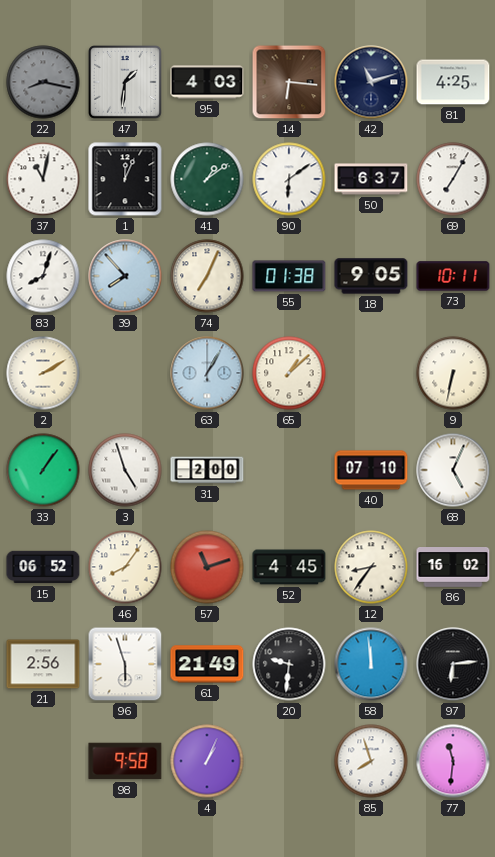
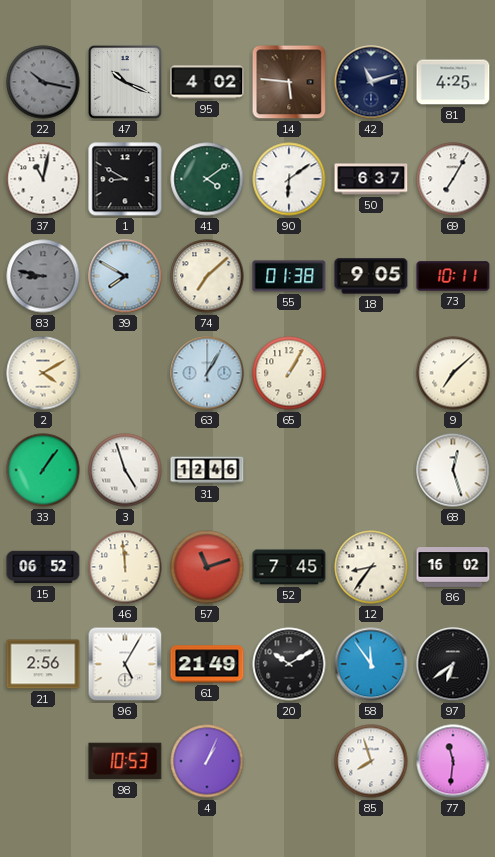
22: 8:17 -> 10:17
47: 1:31 -> 10:19
95: 4:03 -> 4:02
14: 6:16 -> 5:46
1: 12:04 -> 8:50
41: 1:09 -> 4:09
83: 8:03 -> 8:47
83 dial: white -> grey
39: 7:53 -> 7:50
74: 7:04 -> 7:08
2: 2:10 -> 4:10
65: 1:08 -> 1:05
9: 6:32 -> 7:08
31: 2:00 -> 12:46
40: 07:10 -> none
68: 5:04 -> 12:27
46: 8:06 -> 11:59
52: 4:45 -> 7:45
96: 5:57 -> 5:05
20: 9:31 -> 10:10
58: 11:59 -> 11:54
97: 6:14 -> 6:39
98: 9:58 -> 10:53
